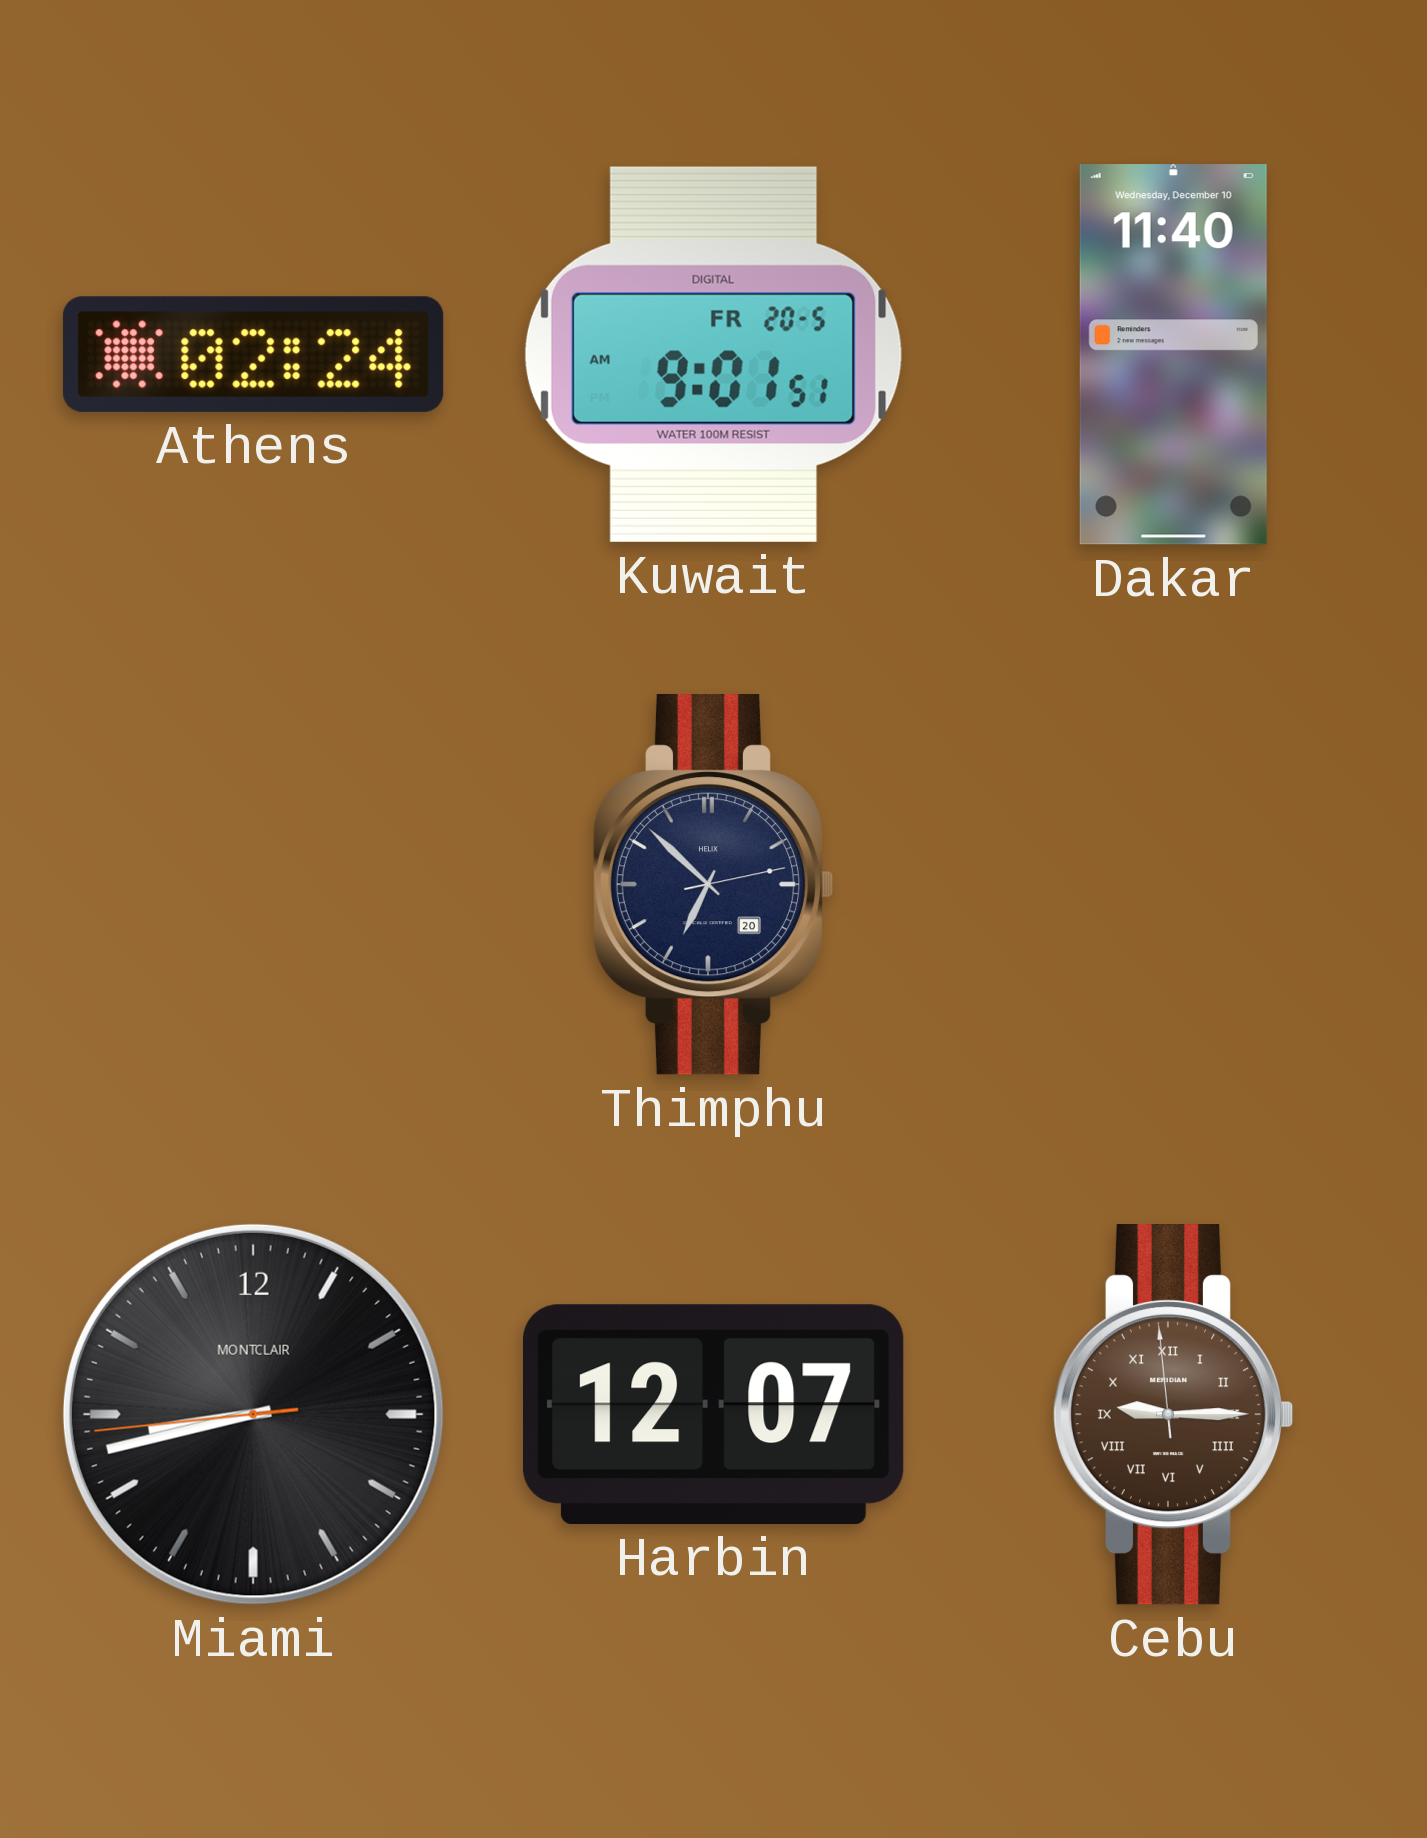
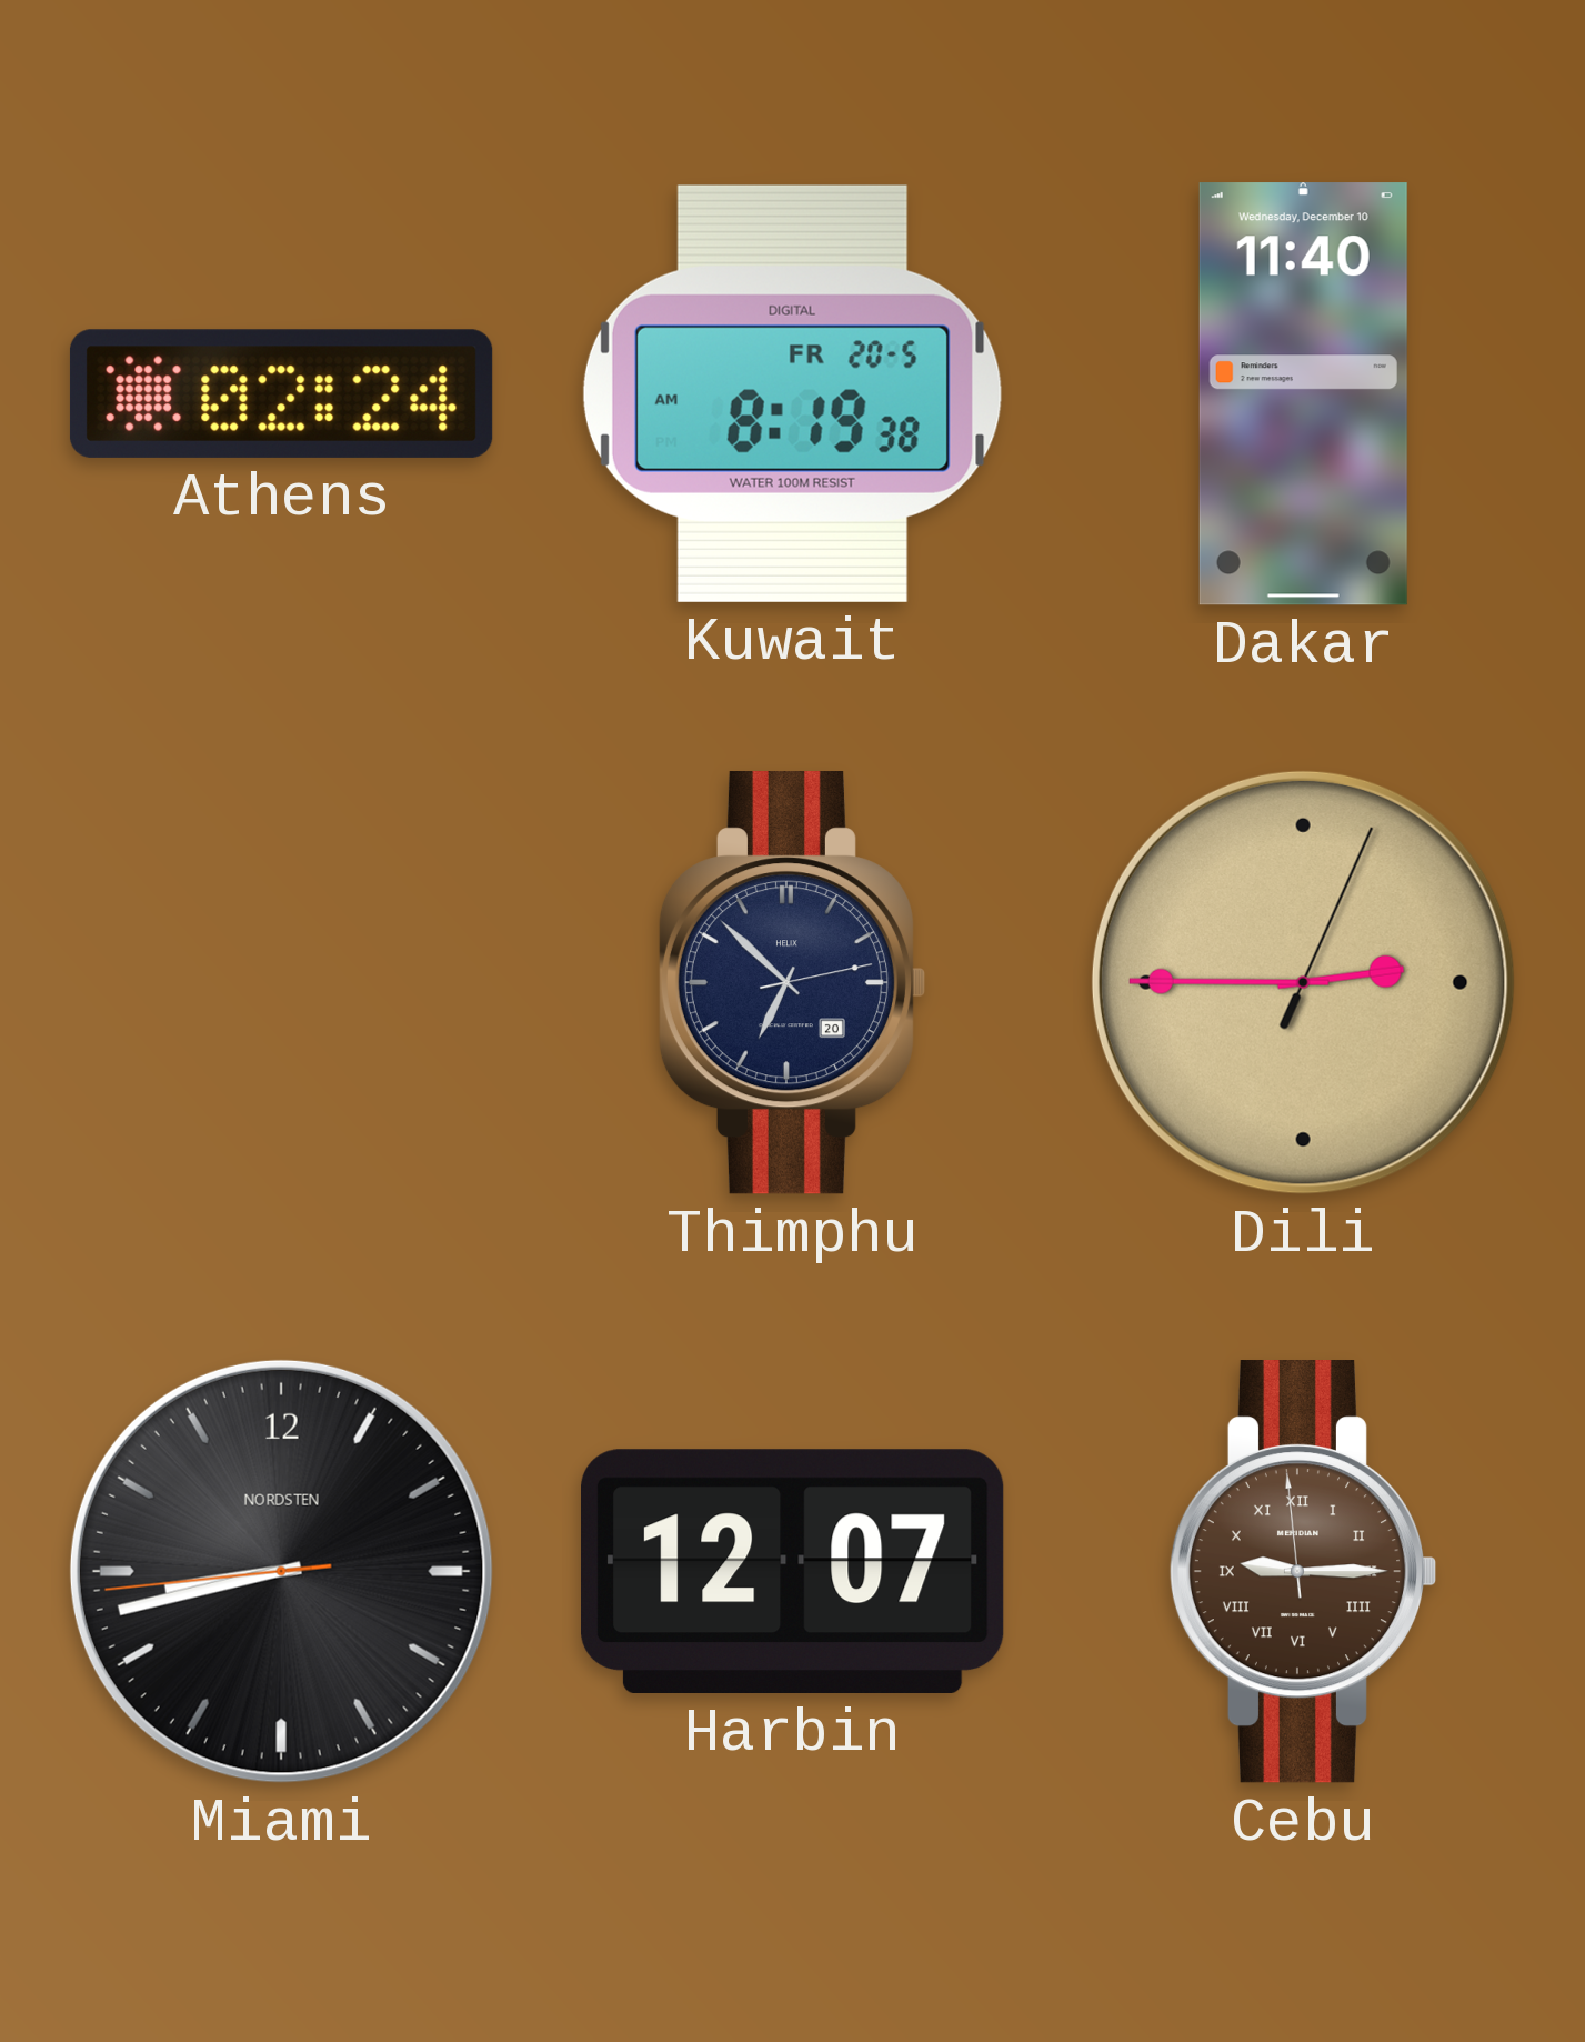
Kuwait: 9:01 -> 8:19
Dili: none -> 2:45
Miami brand: MONTCLAIR -> NORDSTEN
